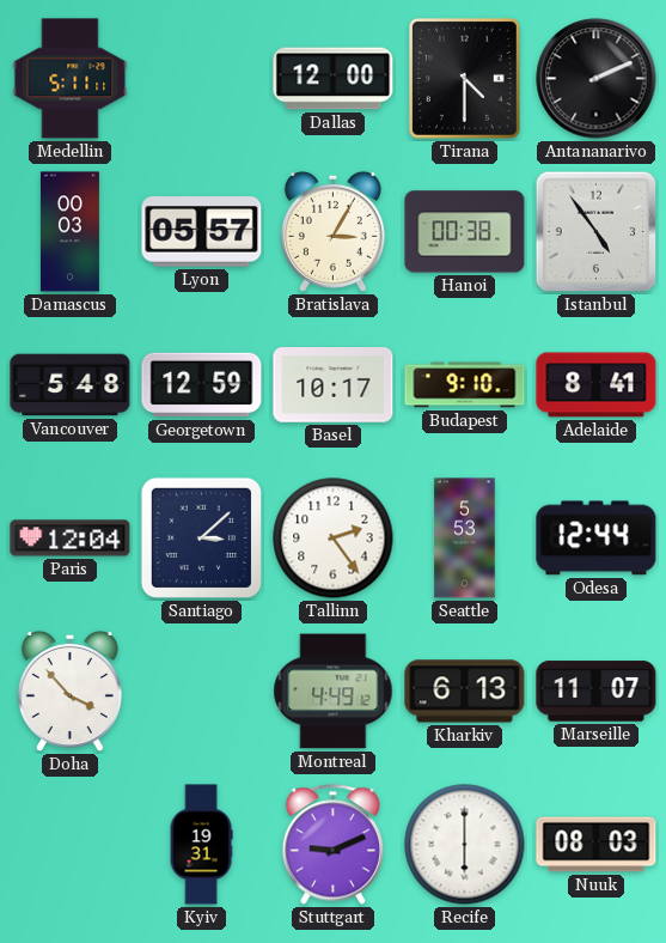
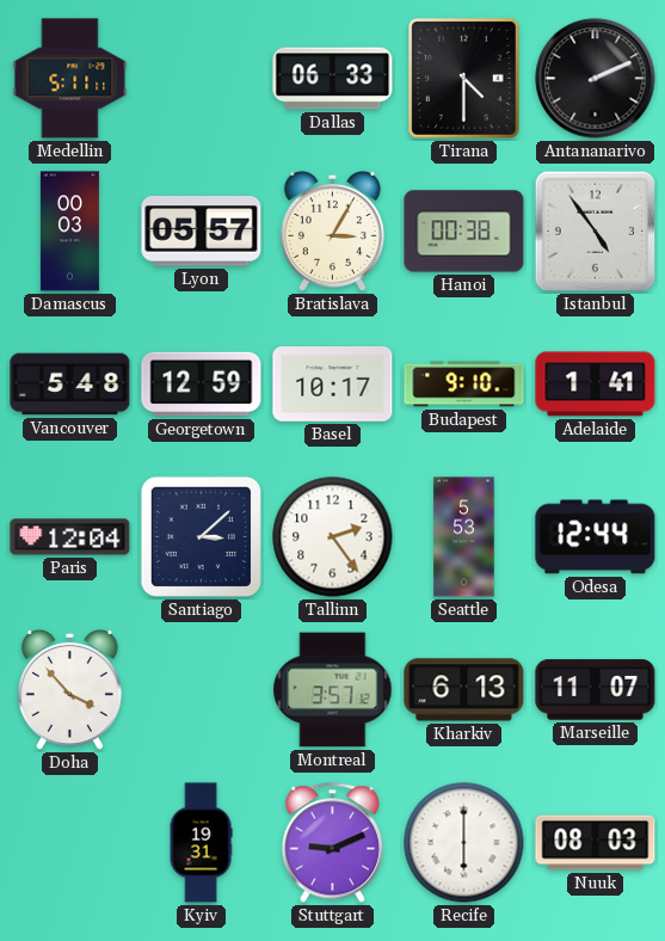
Dallas: 12:00 -> 06:33
Adelaide: 8:41 -> 1:41
Montreal: 4:49 -> 3:57
